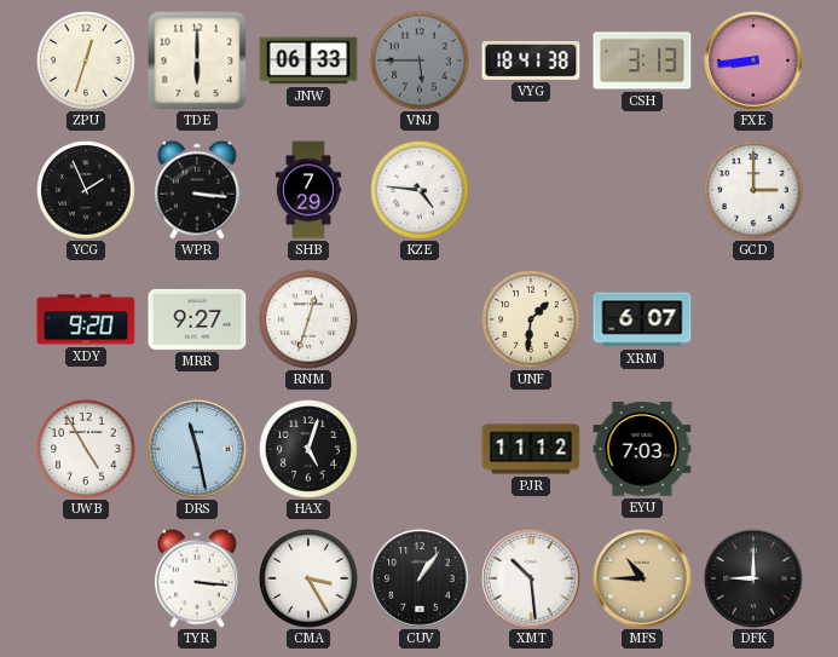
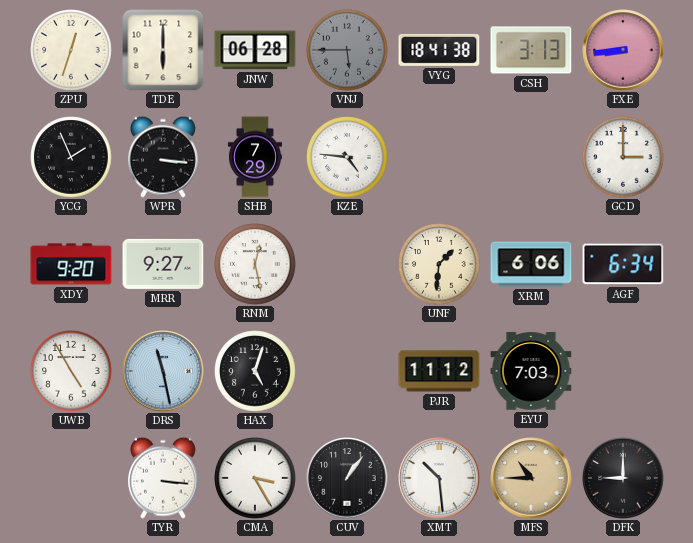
JNW: 06:33 -> 06:28
RNM: 12:33 -> 12:28
XRM: 6:07 -> 6:06
AGF: none -> 6:34
